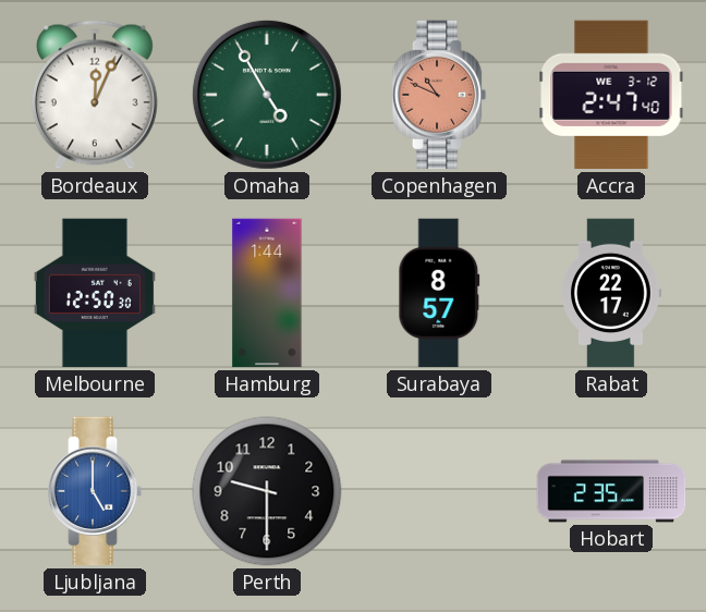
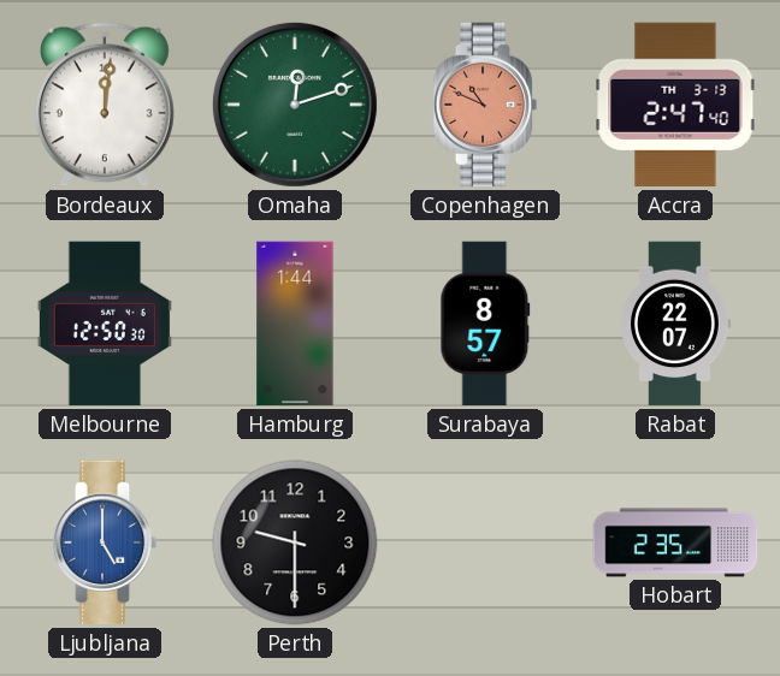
Bordeaux: 12:04 -> 12:01
Omaha: 4:55 -> 12:12
Accra date: WE 3-12 -> TH 3-13
Rabat: 22:17 -> 22:07
